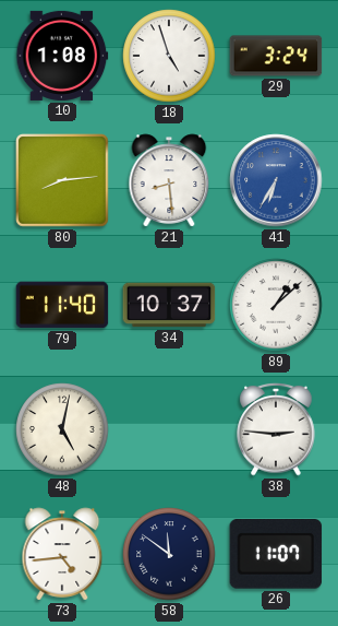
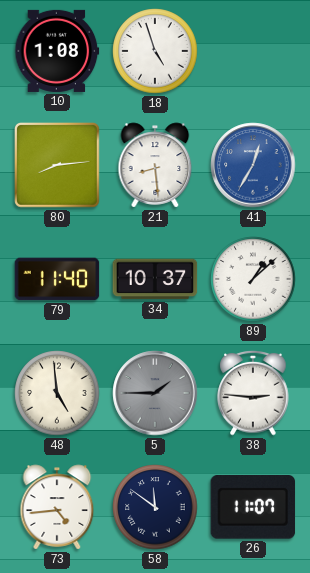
29: 3:24 -> none
41: 6:35 -> 12:35
48: 5:02 -> 4:59
5: none -> 1:45
